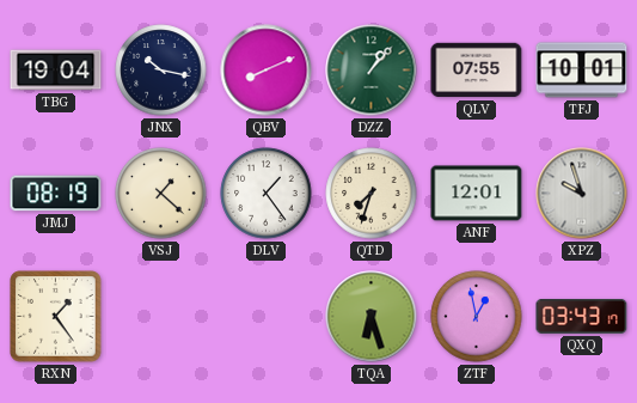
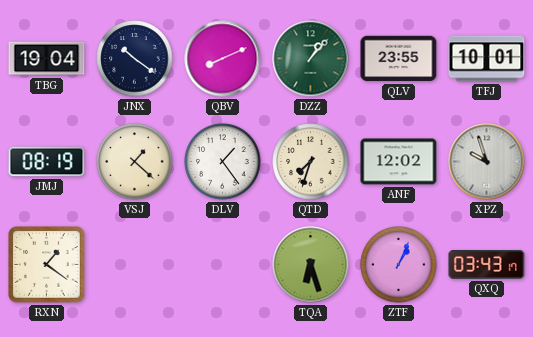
JNX: 10:17 -> 10:21
QLV: 07:55 -> 23:55
ANF: 12:01 -> 12:02
RXN: 1:24 -> 1:21
ZTF: 12:58 -> 1:04
